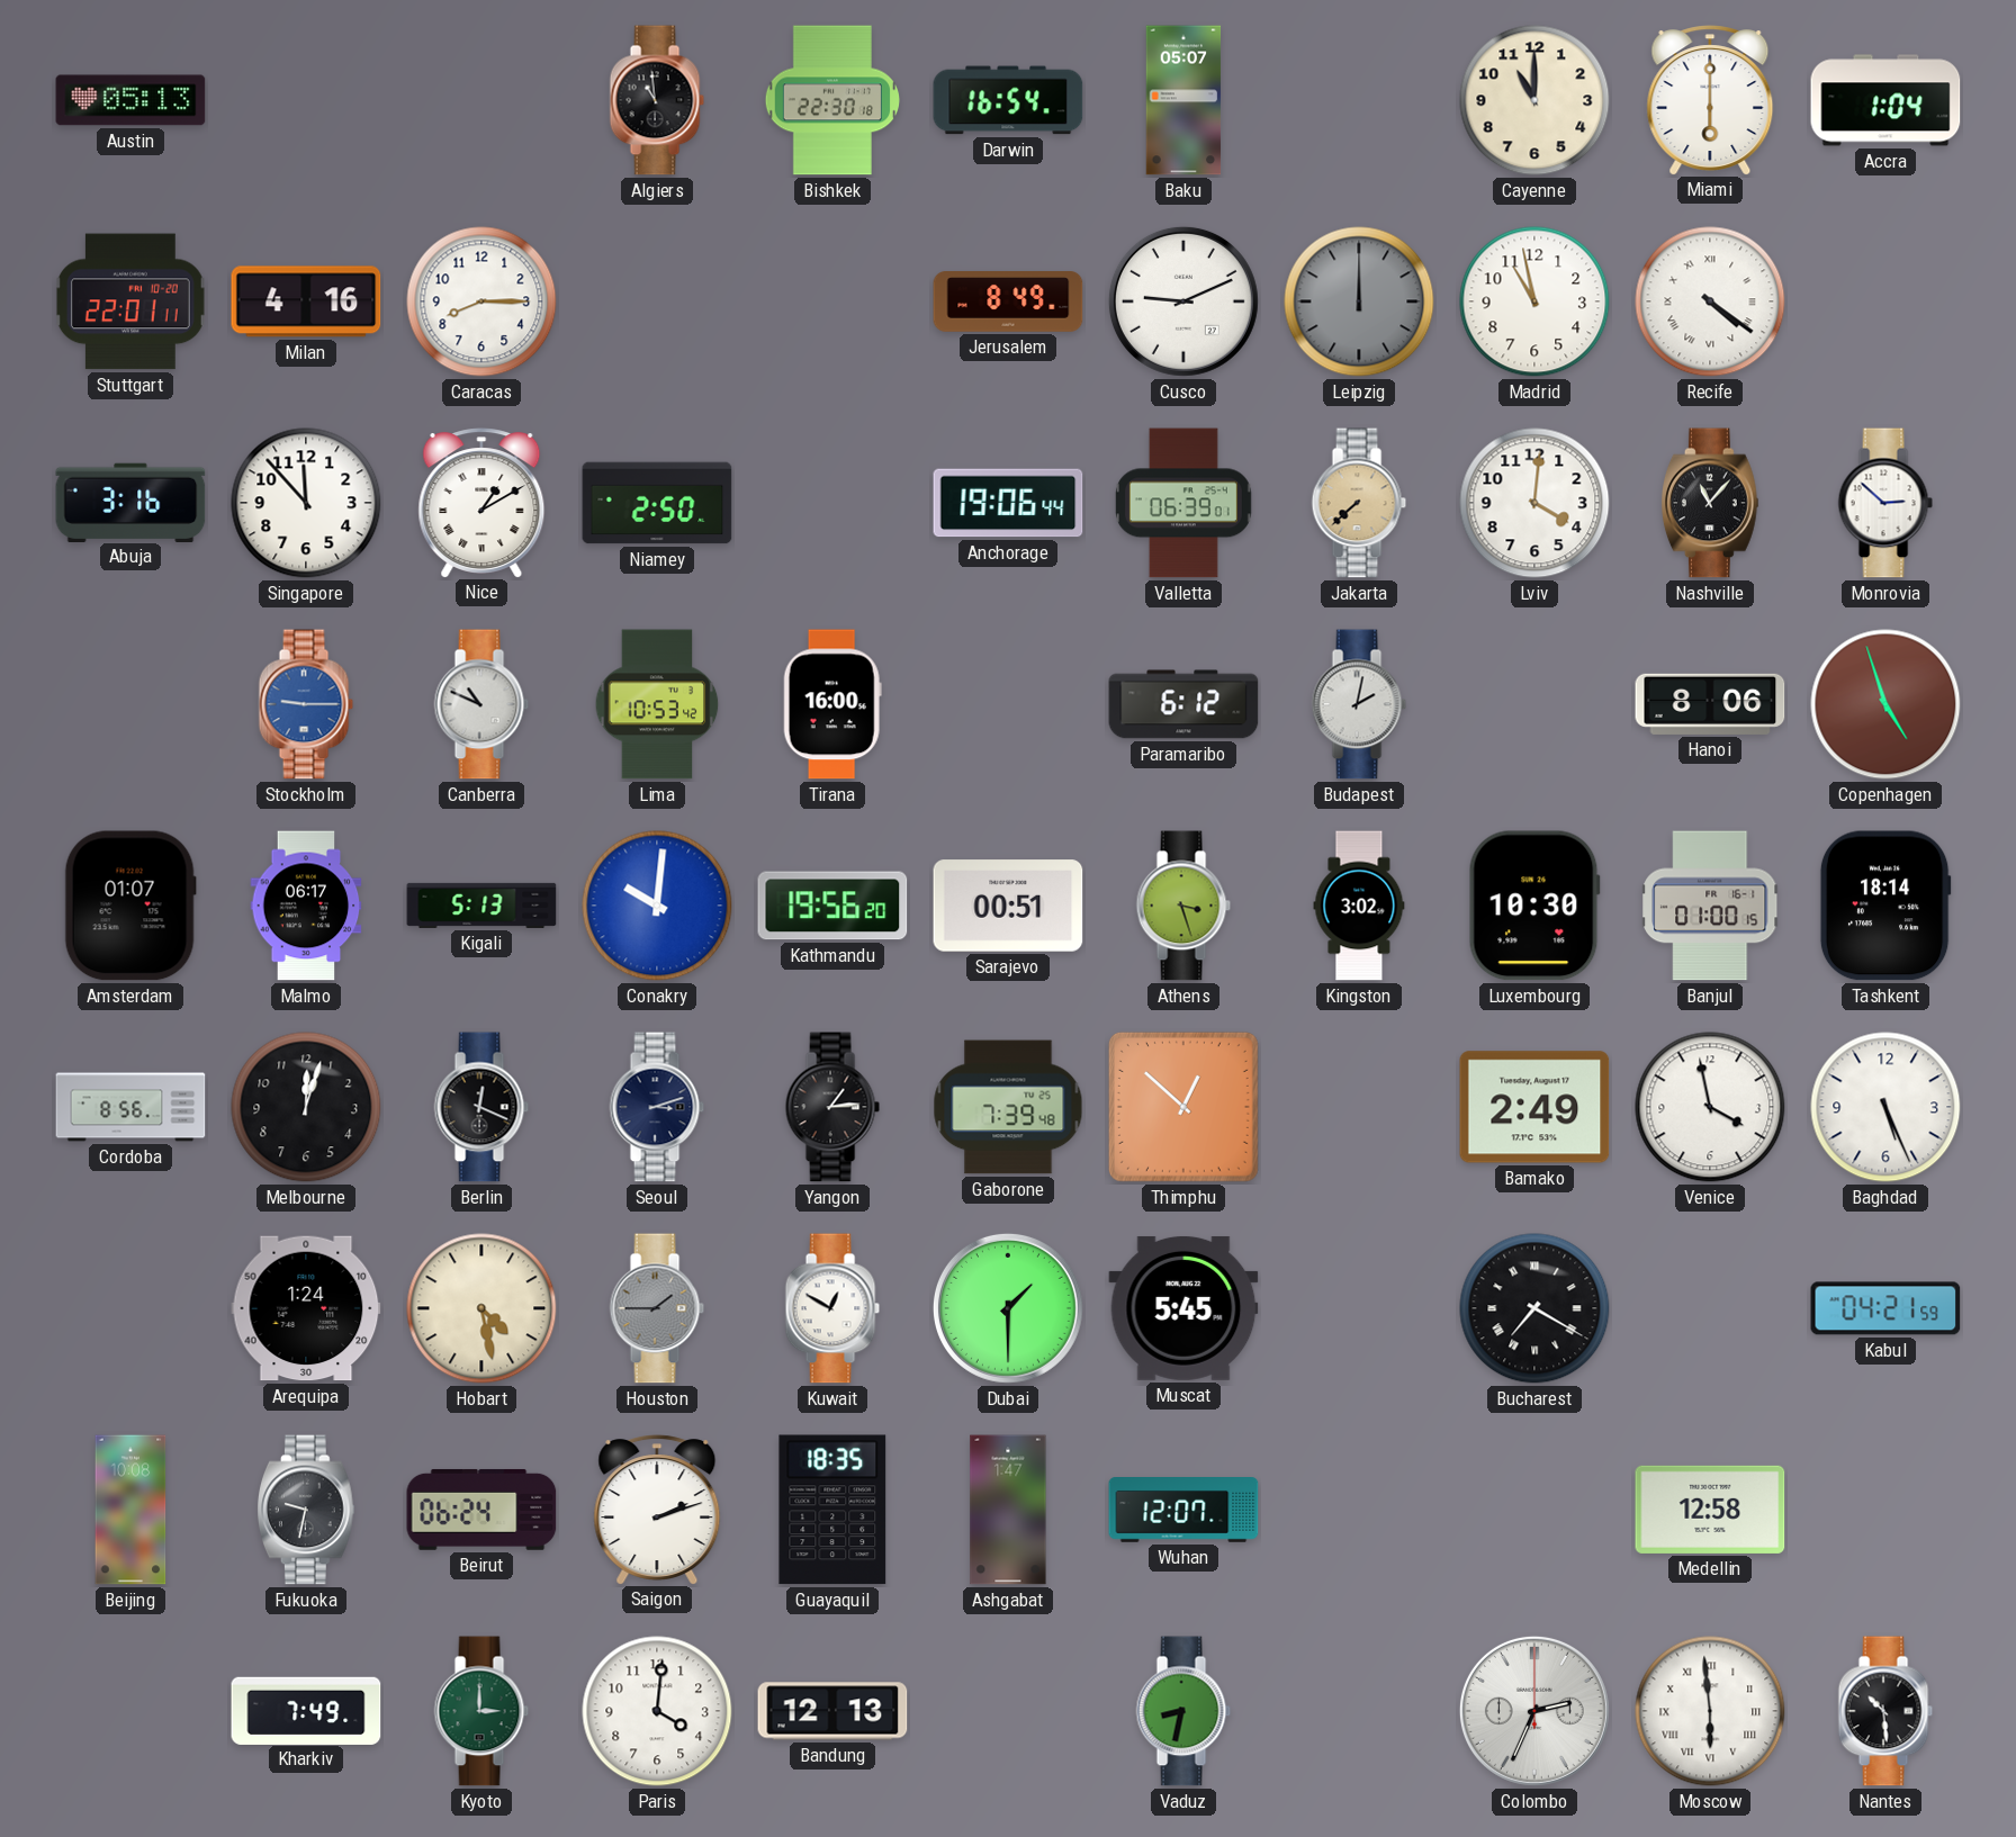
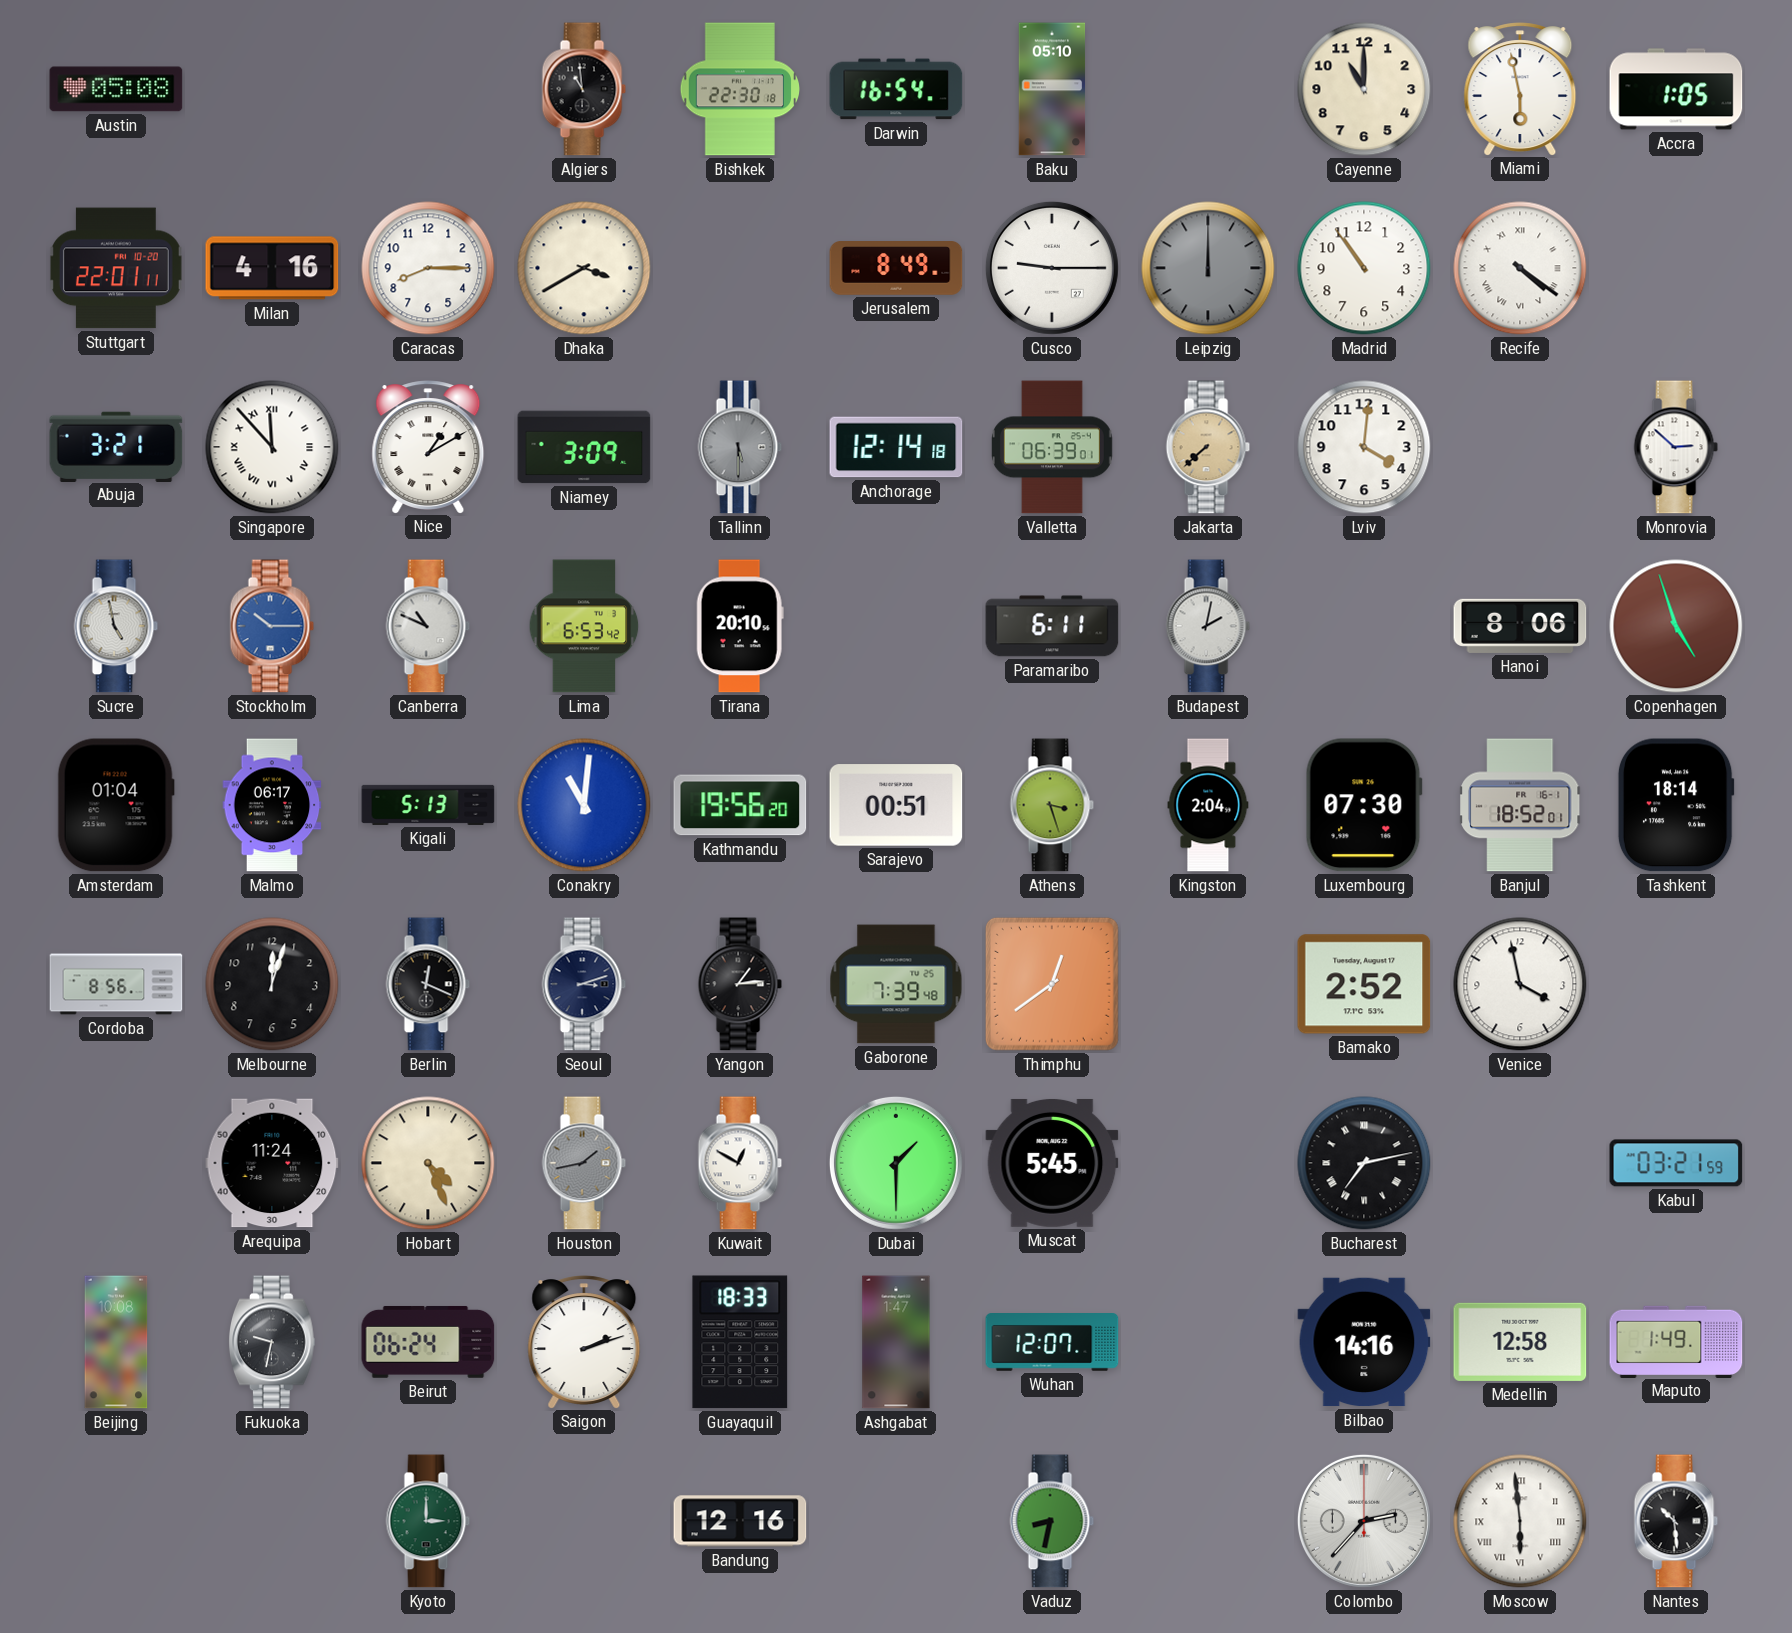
Austin: 05:13 -> 05:08
Baku: 05:07 -> 05:10
Miami: 6:00 -> 5:58
Accra: 1:04 -> 1:05
Dhaka: none -> 3:40
Cusco: 9:11 -> 9:15
Madrid: 10:58 -> 10:54
Abuja: 3:16 -> 3:21
Singapore numerals: Arabic -> Roman
Niamey: 2:50 -> 3:09
Tallinn: none -> 5:30
Anchorage: 19:06 -> 12:14
Nashville: 11:07 -> none
Sucre: none -> 4:58
Stockholm: 9:15 -> 10:15
Lima: 10:53 -> 6:53
Tirana: 16:00 -> 20:10
Paramaribo: 6:12 -> 6:11
Amsterdam: 01:07 -> 01:04
Conakry: 10:01 -> 11:01
Kingston: 3:02 -> 2:04
Luxembourg: 10:30 -> 07:30
Banjul: 01:00 -> 18:52
Thimphu: 12:52 -> 12:39
Bamako: 2:49 -> 2:52
Baghdad: 5:26 -> none
Arequipa: 1:24 -> 11:24
Hobart: 4:28 -> 4:26
Houston: 1:45 -> 1:43
Bucharest: 7:20 -> 7:13
Kabul: 04:21 -> 03:21
Guayaquil: 18:35 -> 18:33
Bilbao: none -> 14:16
Maputo: none -> 1:49
Kharkiv: 7:49 -> none
Paris: 4:01 -> none
Bandung: 12:13 -> 12:16
Colombo: 2:34 -> 2:37
